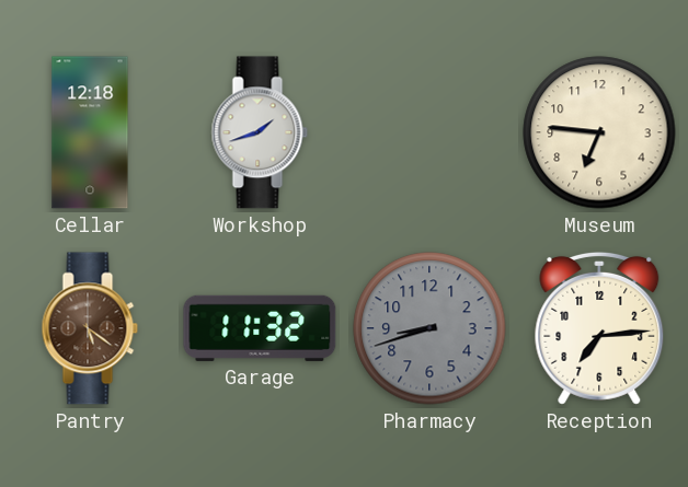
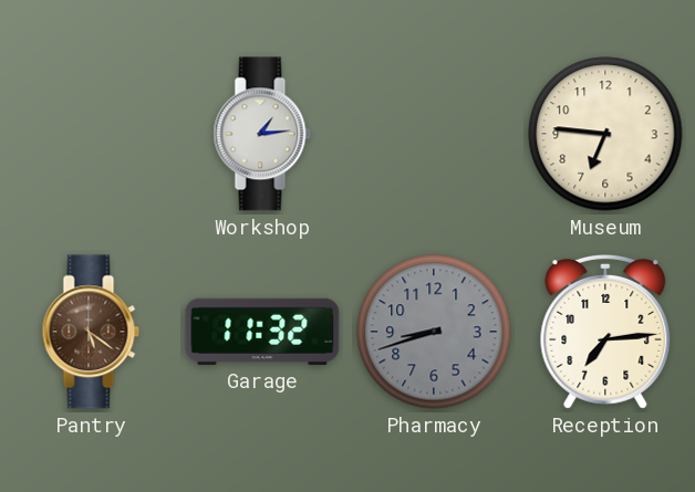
Cellar: 12:18 -> none
Workshop: 1:42 -> 1:14
